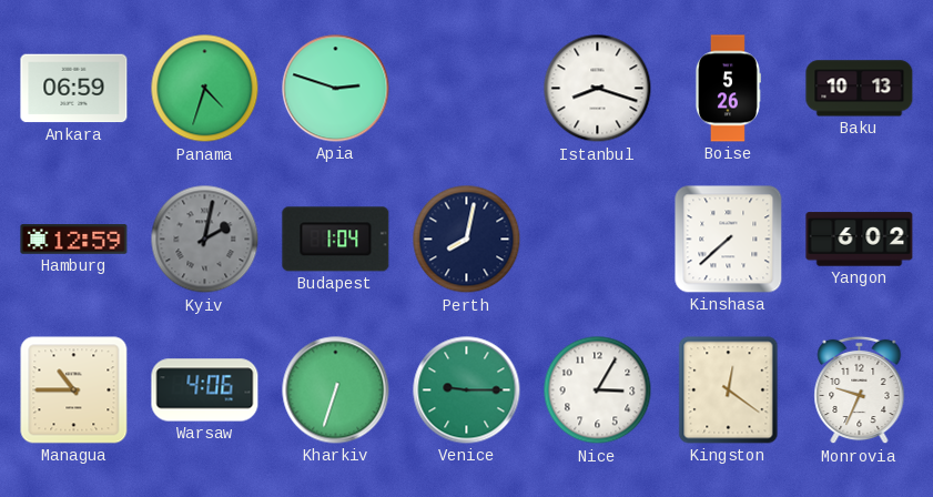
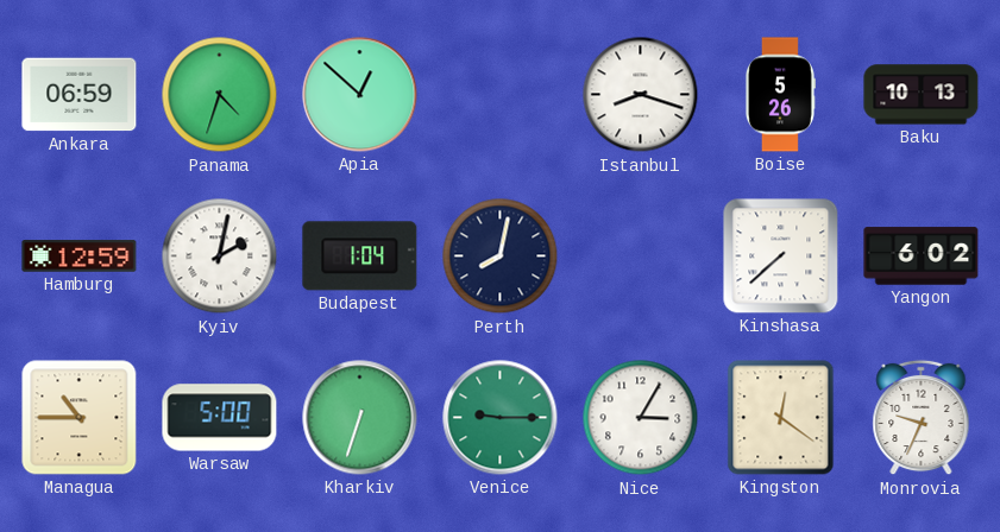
Apia: 2:48 -> 12:52
Kyiv dial: grey -> white
Warsaw: 4:06 -> 5:00
